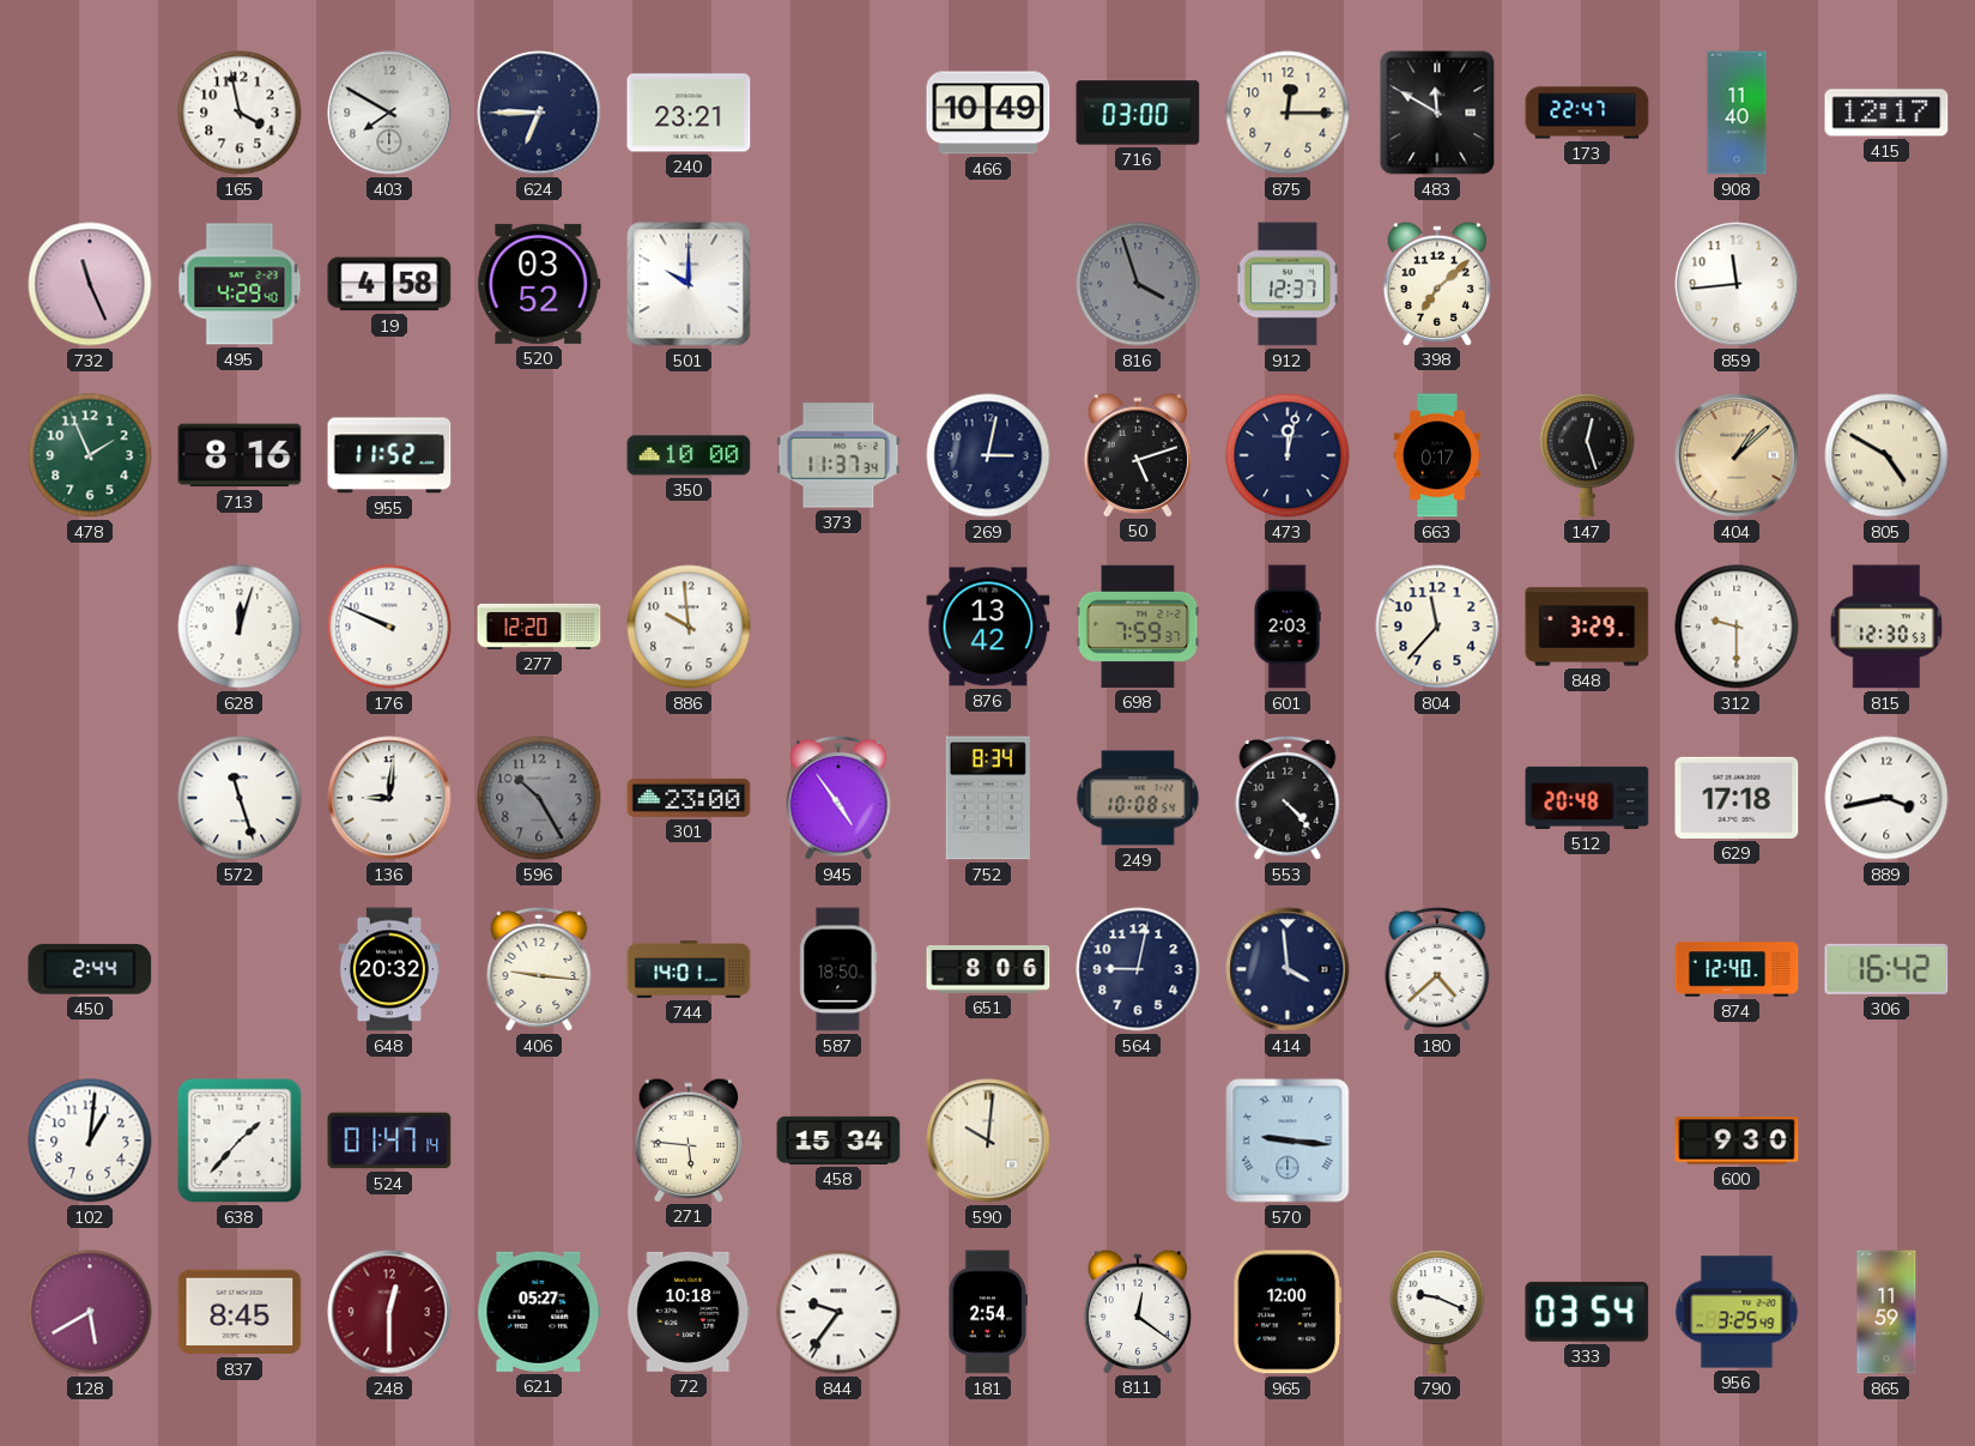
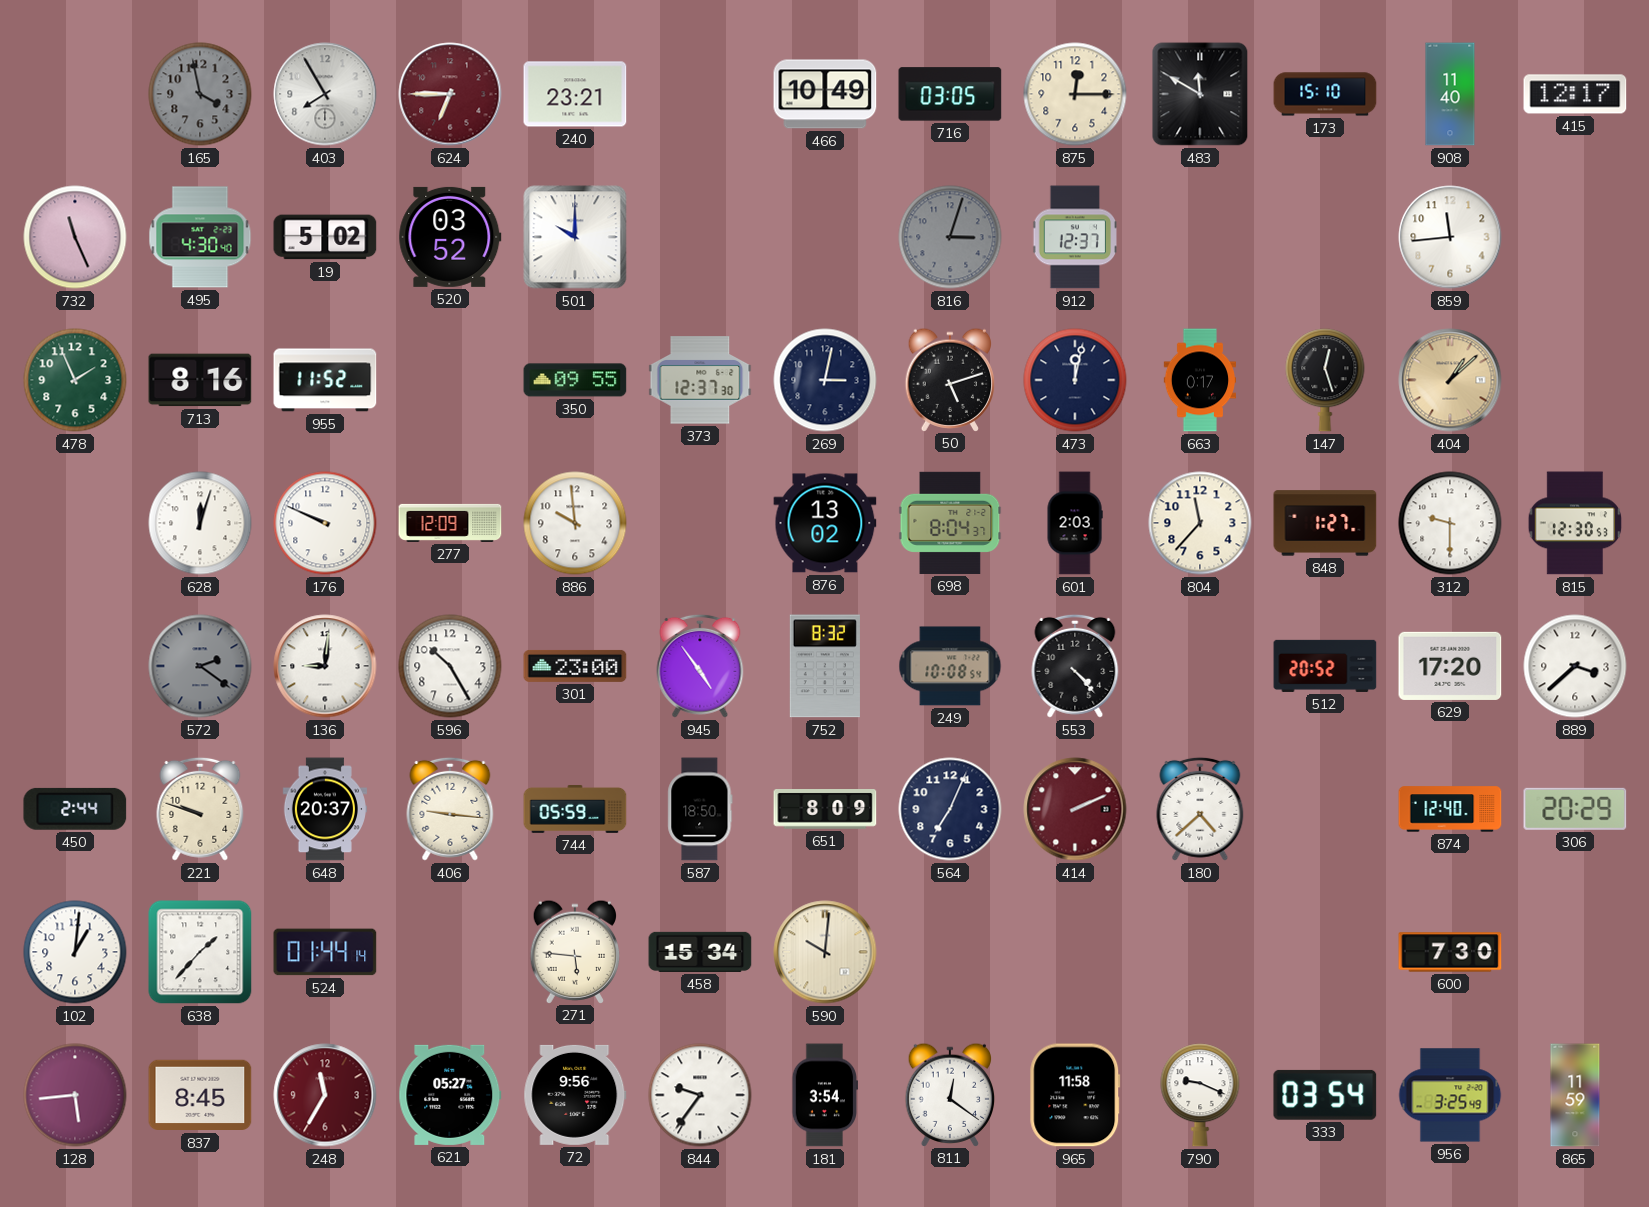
165 dial: white -> grey
403: 7:50 -> 7:55
624 dial: navy -> burgundy
716: 03:00 -> 03:05
173: 22:47 -> 15:10
495: 4:29 -> 4:30
19: 4:58 -> 5:02
816: 3:57 -> 3:03
398: 7:08 -> none
350: 10:00 -> 09:55
373: 11:37 -> 12:37
805: 4:50 -> none
277: 12:20 -> 12:09
876: 13:42 -> 13:02
698: 7:59 -> 8:04
848: 3:29 -> 1:27
572: 11:27 -> 2:21
572 dial: white -> grey
596 dial: grey -> white
752: 8:34 -> 8:32
512: 20:48 -> 20:52
629: 17:18 -> 17:20
889: 3:43 -> 3:38
221: none -> 9:48
648: 20:32 -> 20:37
744: 14:01 -> 05:59
651: 8:06 -> 8:09
564: 9:02 -> 7:04
414: 3:59 -> 2:11
414 dial: navy -> burgundy
306: 16:42 -> 20:29
524: 01:47 -> 01:44
570: 9:16 -> none
600: 9:30 -> 7:30
128: 5:40 -> 5:44
248: 12:30 -> 11:35
72: 10:18 -> 9:56
181: 2:54 -> 3:54
965: 12:00 -> 11:58
